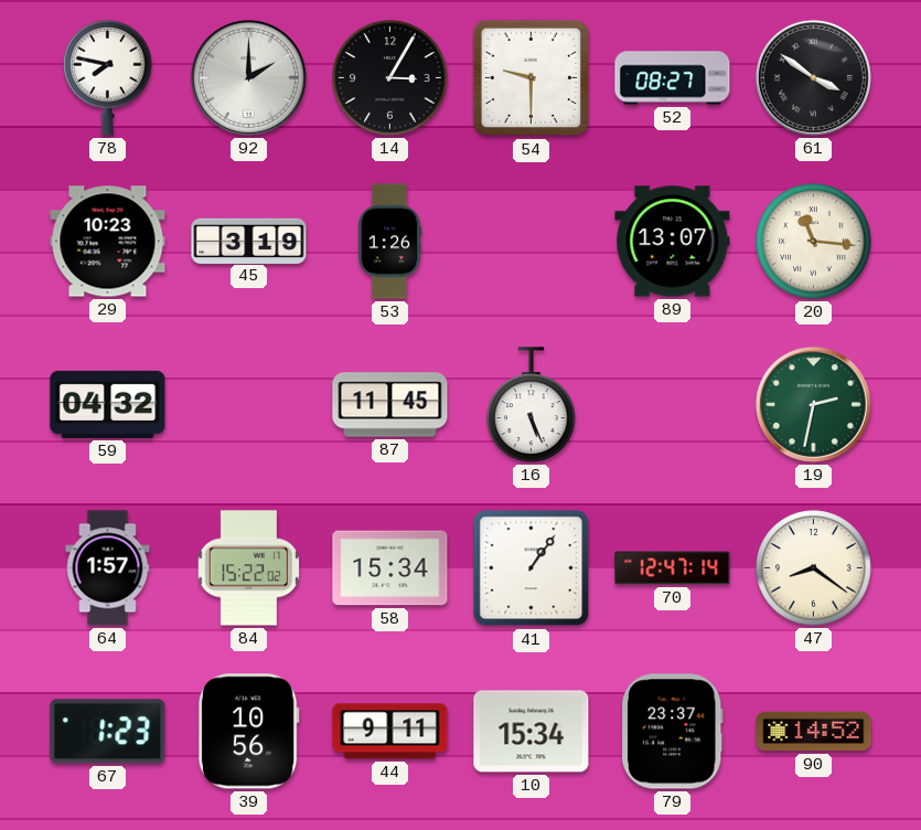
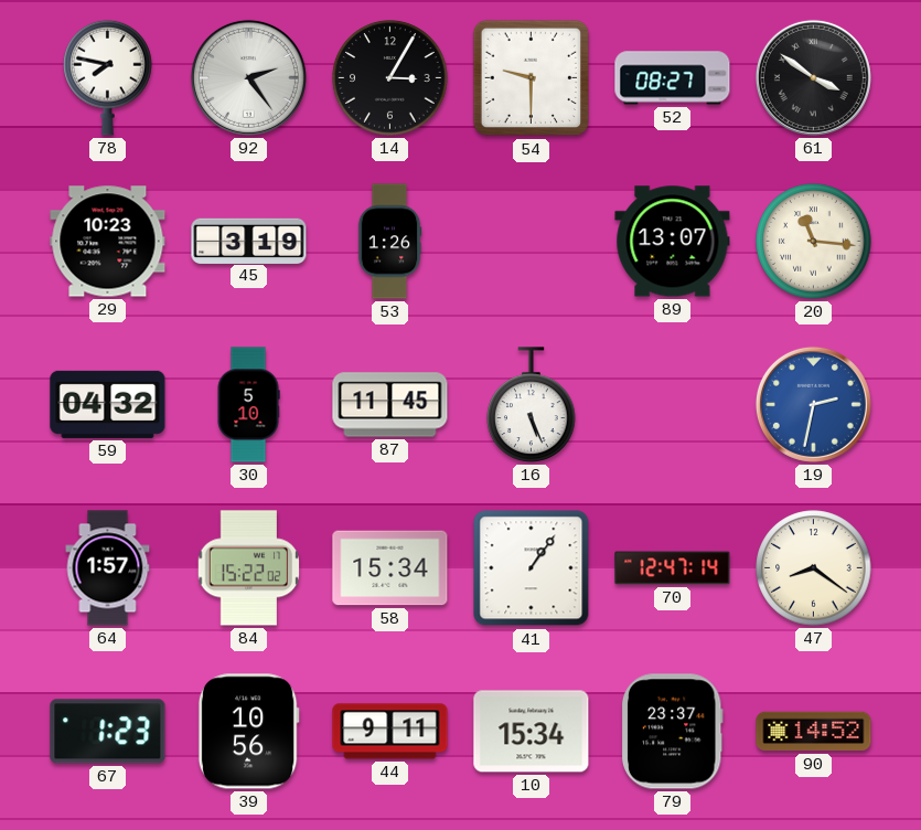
92: 2:00 -> 2:24
30: none -> 5:10
19 dial: green -> blue
